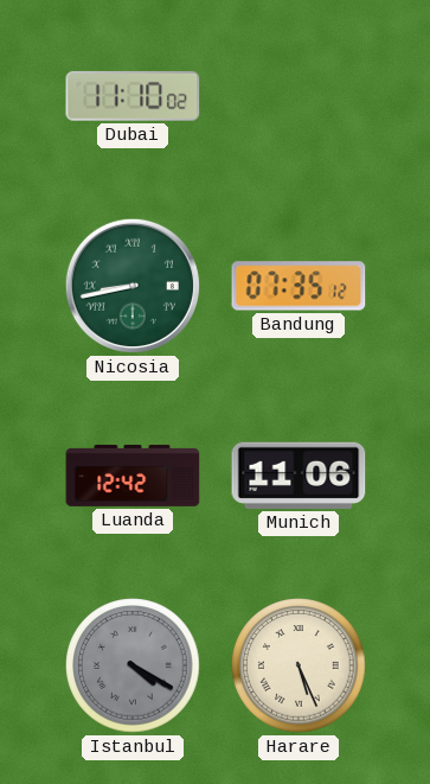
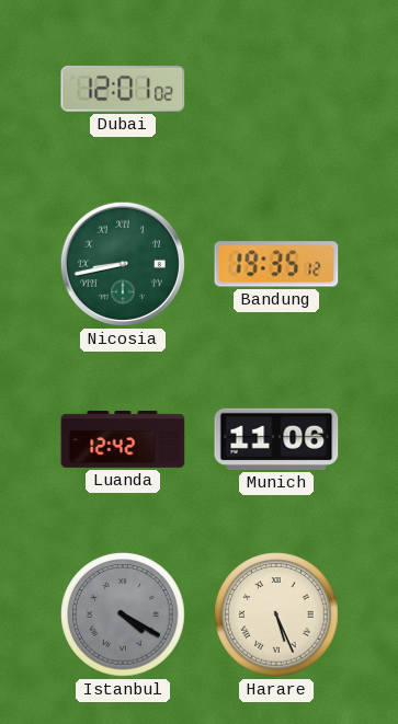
Dubai: 11:10 -> 12:01
Bandung: 07:35 -> 19:35
